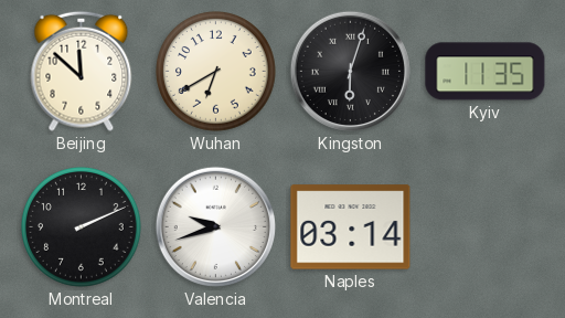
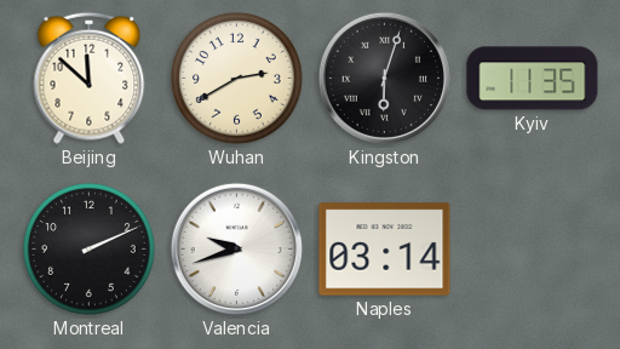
Wuhan: 6:40 -> 2:40
